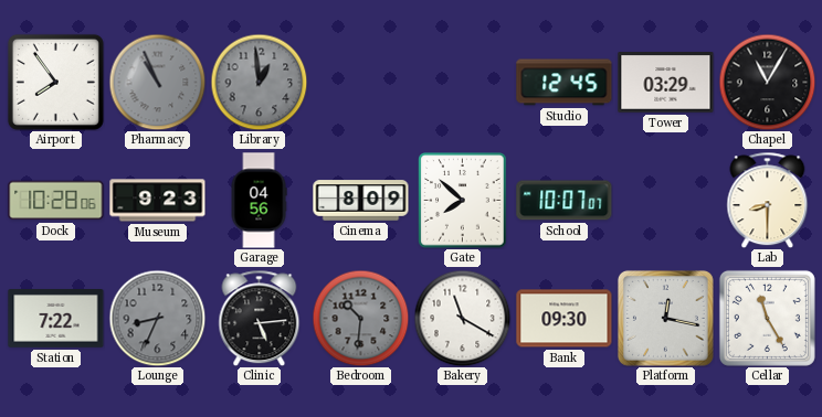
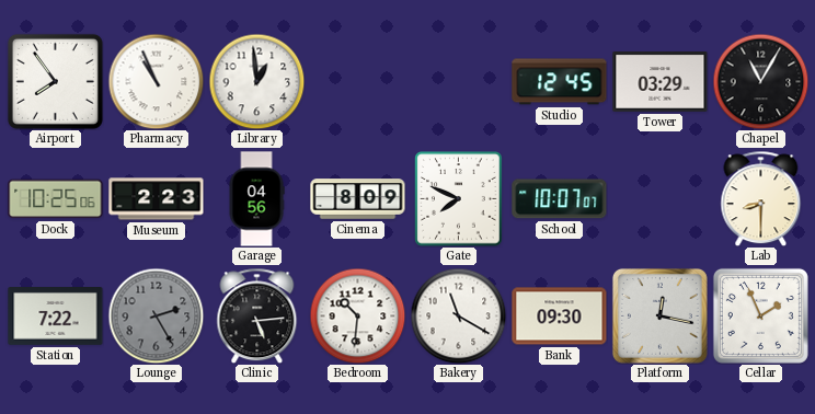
Pharmacy dial: grey -> white
Library dial: grey -> white
Dock: 10:28 -> 10:25
Museum: 9:23 -> 2:23
Gate: 7:52 -> 7:49
Lounge: 8:34 -> 2:25
Bedroom dial: grey -> white
Cellar: 11:25 -> 1:56
